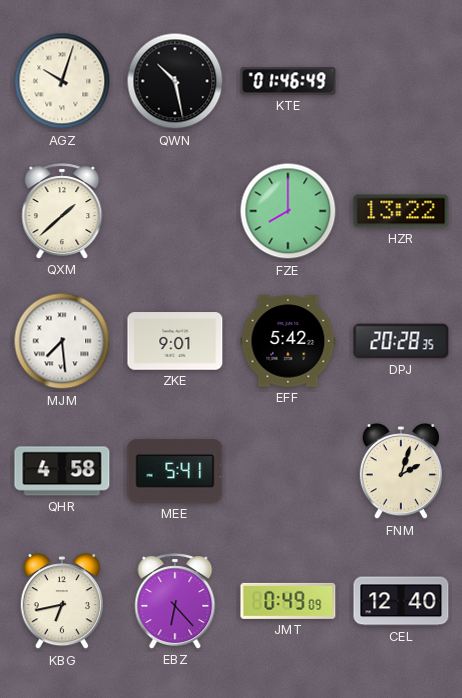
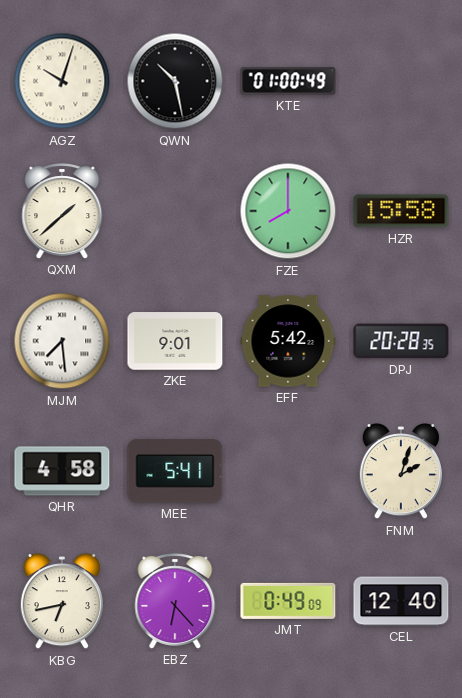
KTE: 01:46 -> 01:00
HZR: 13:22 -> 15:58
